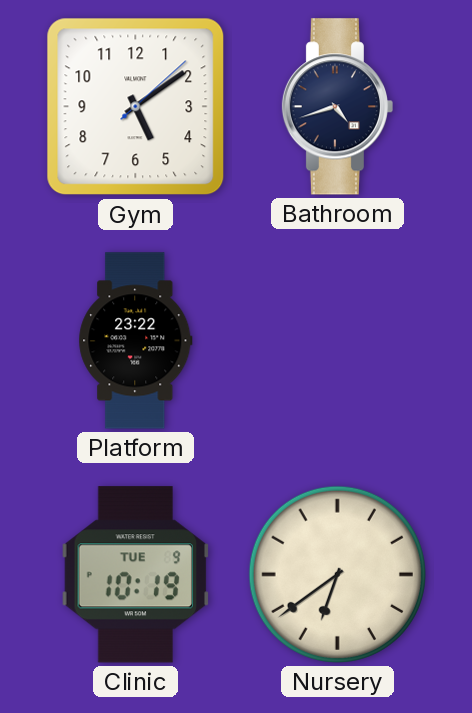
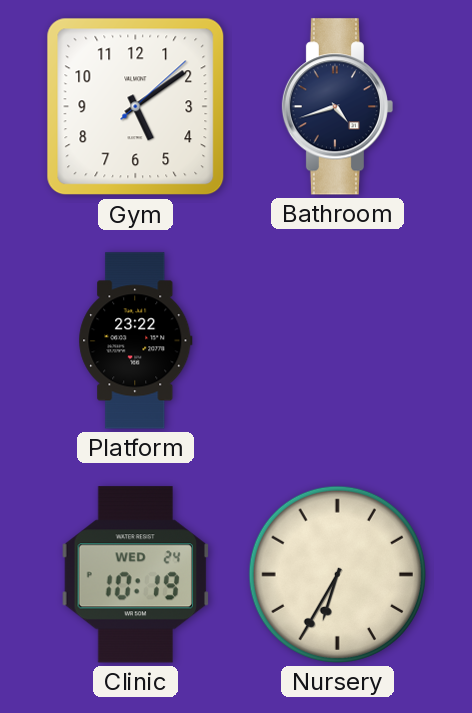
Clinic date: TUE 9 -> WED 24
Nursery: 6:39 -> 6:35
